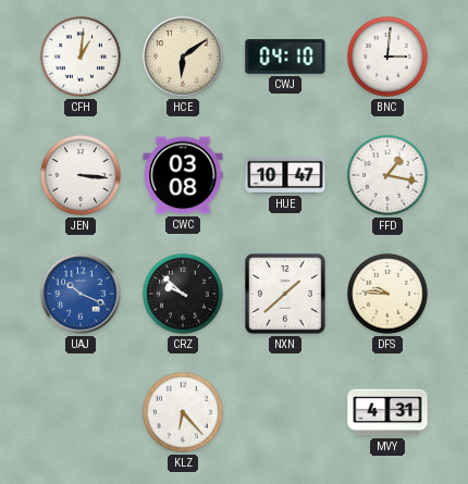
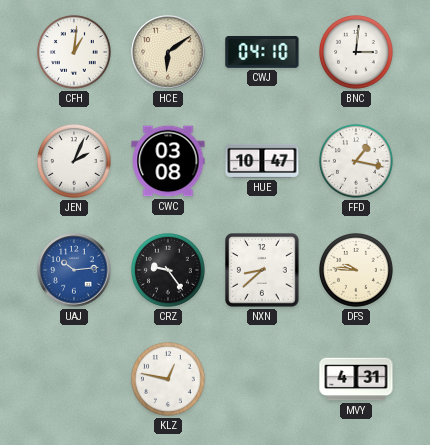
JEN: 3:16 -> 2:04
UAJ: 10:19 -> 10:14
CRZ: 9:52 -> 9:24
NXN: 1:38 -> 8:38
KLZ: 6:23 -> 12:47
